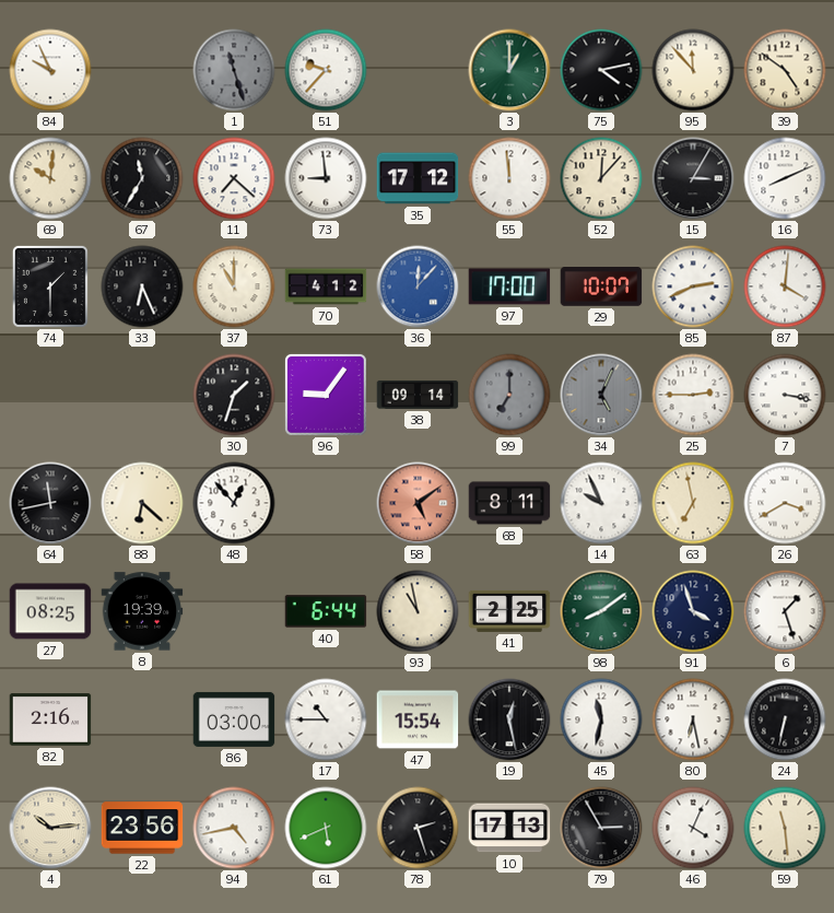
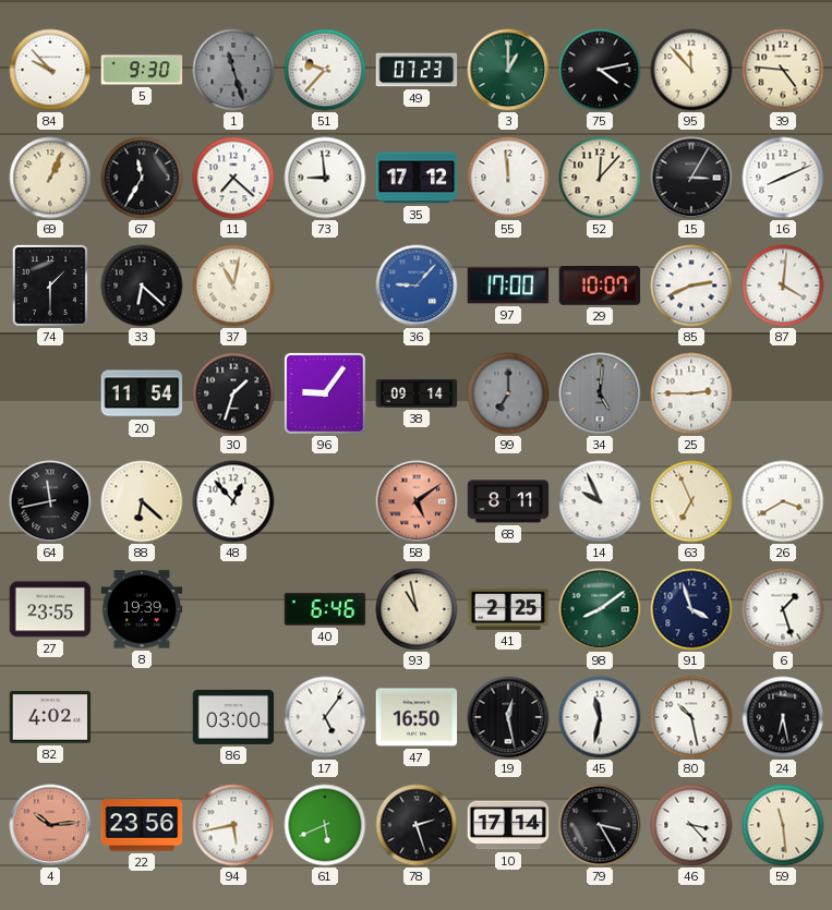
84: 9:56 -> 9:53
5: none -> 9:30
49: none -> 07:23
39: 4:51 -> 4:46
69: 10:01 -> 1:04
33: 6:26 -> 6:22
37: 11:00 -> 11:02
70: 4:12 -> none
36: 12:07 -> 9:07
20: none -> 11:54
34: 5:04 -> 5:01
7: 3:17 -> none
63: 6:58 -> 6:56
27: 08:25 -> 23:55
40: 6:44 -> 6:46
82: 2:16 -> 4:02
17: 10:45 -> 5:06
47: 15:54 -> 16:50
80: 6:28 -> 10:28
24: 6:32 -> 6:28
4 dial: cream -> salmon
94: 4:43 -> 5:43
10: 17:13 -> 17:14
79: 2:55 -> 3:25
46: 4:04 -> 3:23
